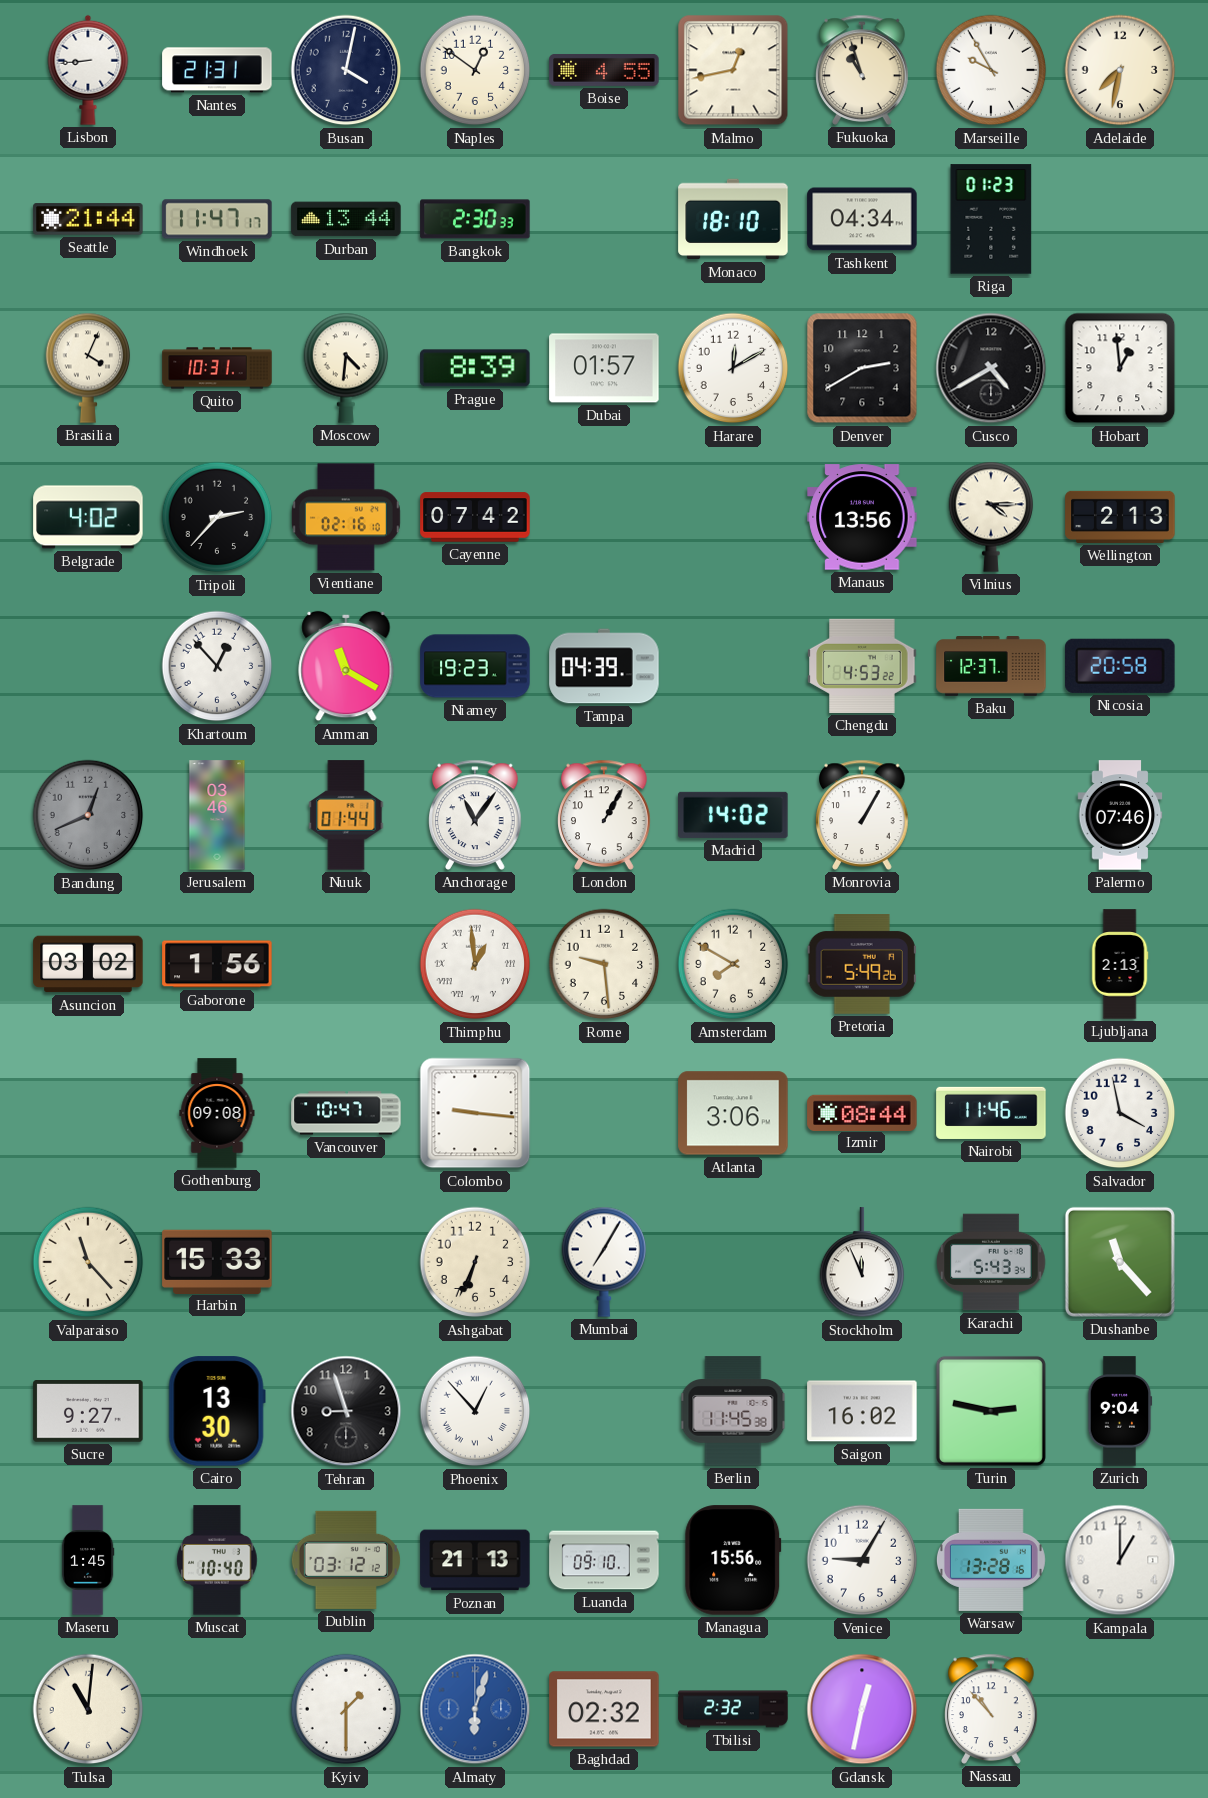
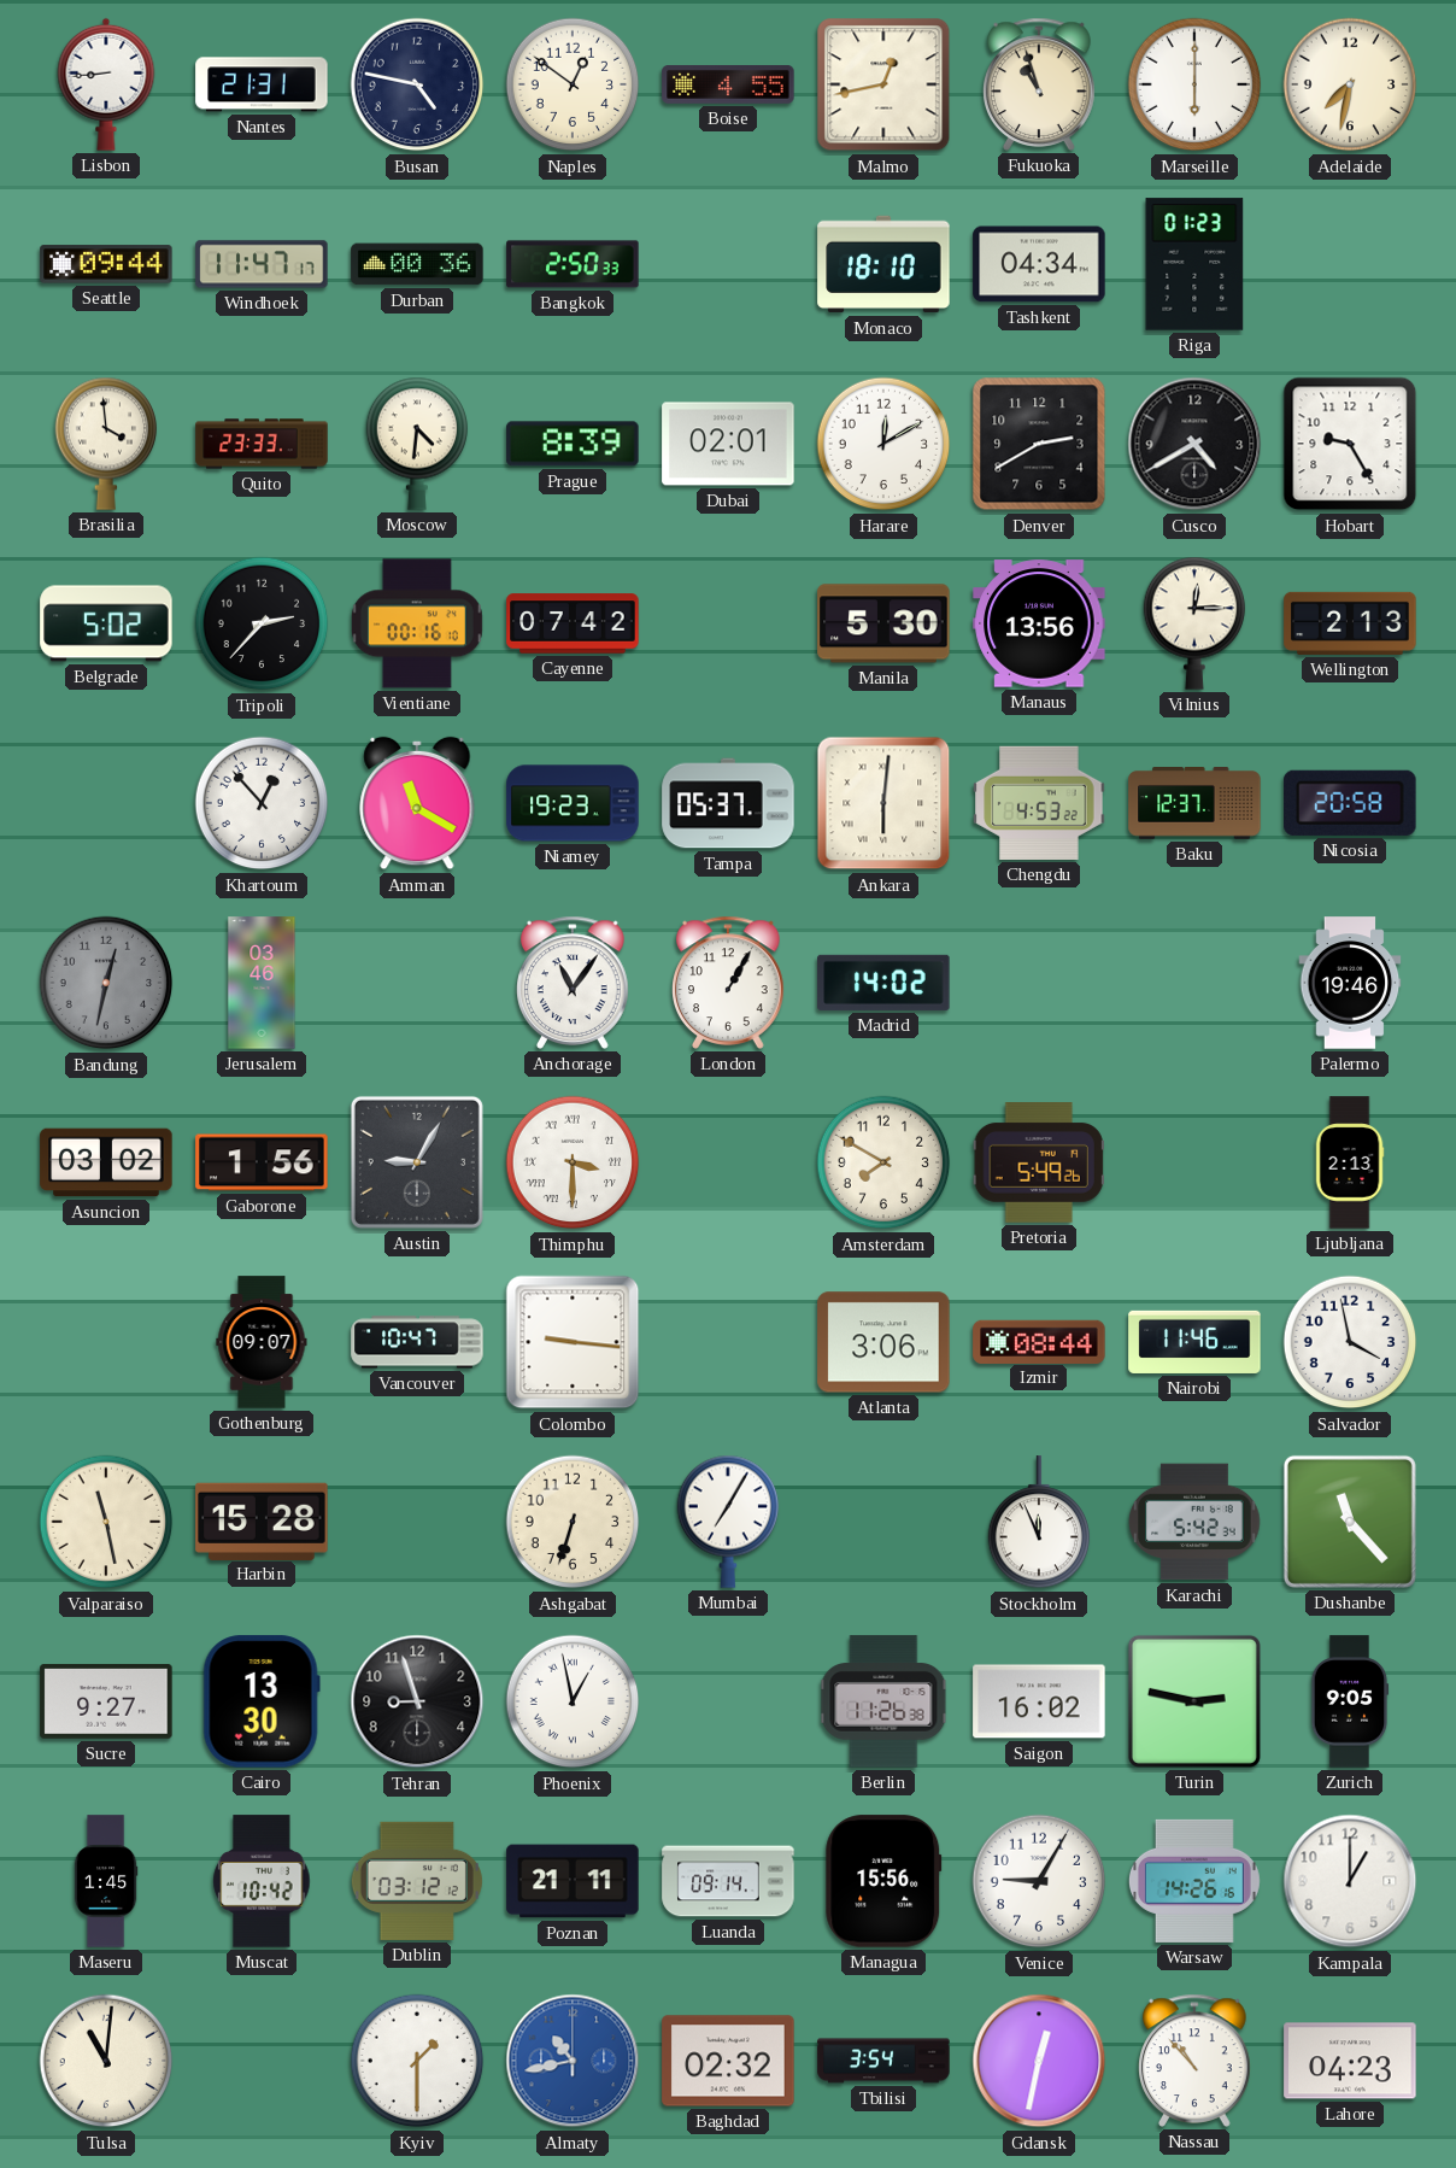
Busan: 4:02 -> 4:47
Marseille: 9:55 -> 6:00
Seattle: 21:44 -> 09:44
Durban: 13:44 -> 00:36
Bangkok: 2:30 -> 2:50
Brasilia: 4:04 -> 3:59
Quito: 10:31 -> 23:33
Dubai: 01:57 -> 02:01
Hobart: 12:59 -> 9:25
Belgrade: 4:02 -> 5:02
Vientiane: 02:16 -> 00:16
Manila: none -> 5:30
Vilnius: 4:15 -> 12:15
Tampa: 04:39 -> 05:37
Ankara: none -> 6:01
Bandung: 12:41 -> 12:32
Nuuk: 01:44 -> none
Monrovia: 1:05 -> none
Palermo: 07:46 -> 19:46
Austin: none -> 9:05
Thimphu: 12:59 -> 3:30
Rome: 9:29 -> none
Gothenburg: 09:08 -> 09:07
Valparaiso: 11:23 -> 11:28
Harbin: 15:33 -> 15:28
Ashgabat: 6:34 -> 6:33
Karachi: 5:43 -> 5:42
Phoenix: 12:53 -> 12:58
Berlin: 11:45 -> 11:26
Zurich: 9:04 -> 9:05
Muscat: 10:40 -> 10:42
Poznan: 21:13 -> 21:11
Luanda: 09:10 -> 09:14
Warsaw: 13:28 -> 14:26
Almaty: 6:03 -> 10:43
Tbilisi: 2:32 -> 3:54
Lahore: none -> 04:23
